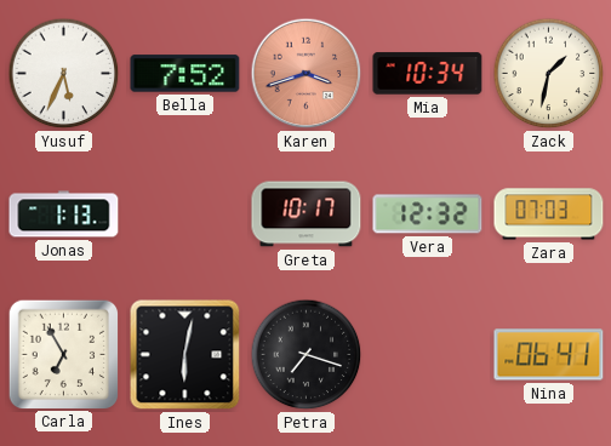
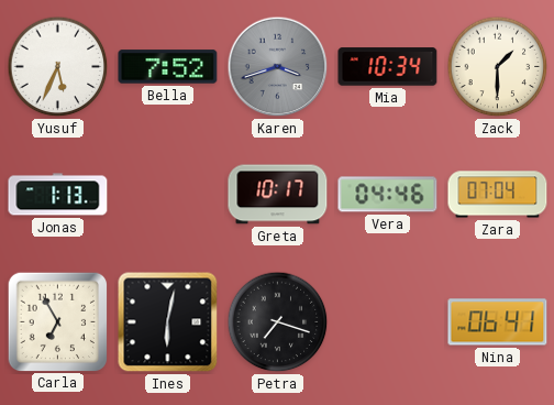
Karen dial: salmon -> grey
Zack: 1:32 -> 1:30
Vera: 12:32 -> 04:46
Zara: 07:03 -> 07:04
